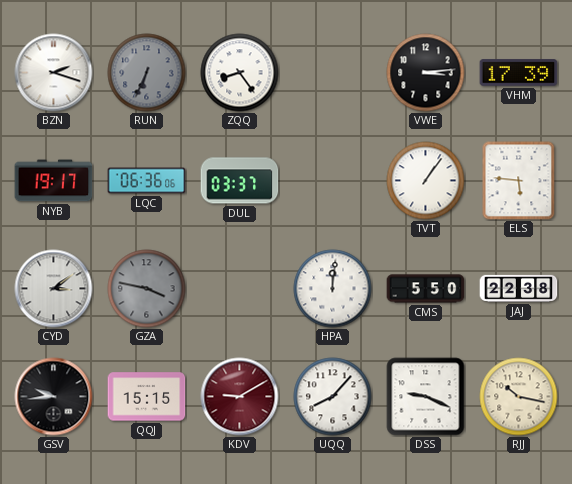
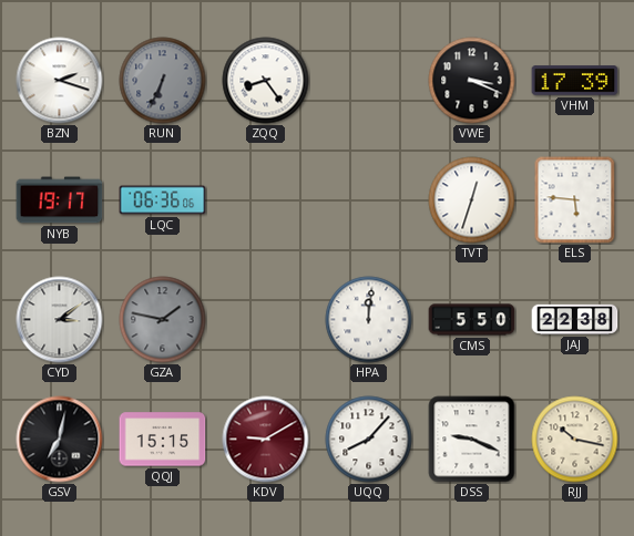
VWE: 3:14 -> 3:19
DUL: 03:37 -> none
TVT: 1:06 -> 12:33
GZA: 3:47 -> 1:47
GSV: 9:44 -> 7:02
